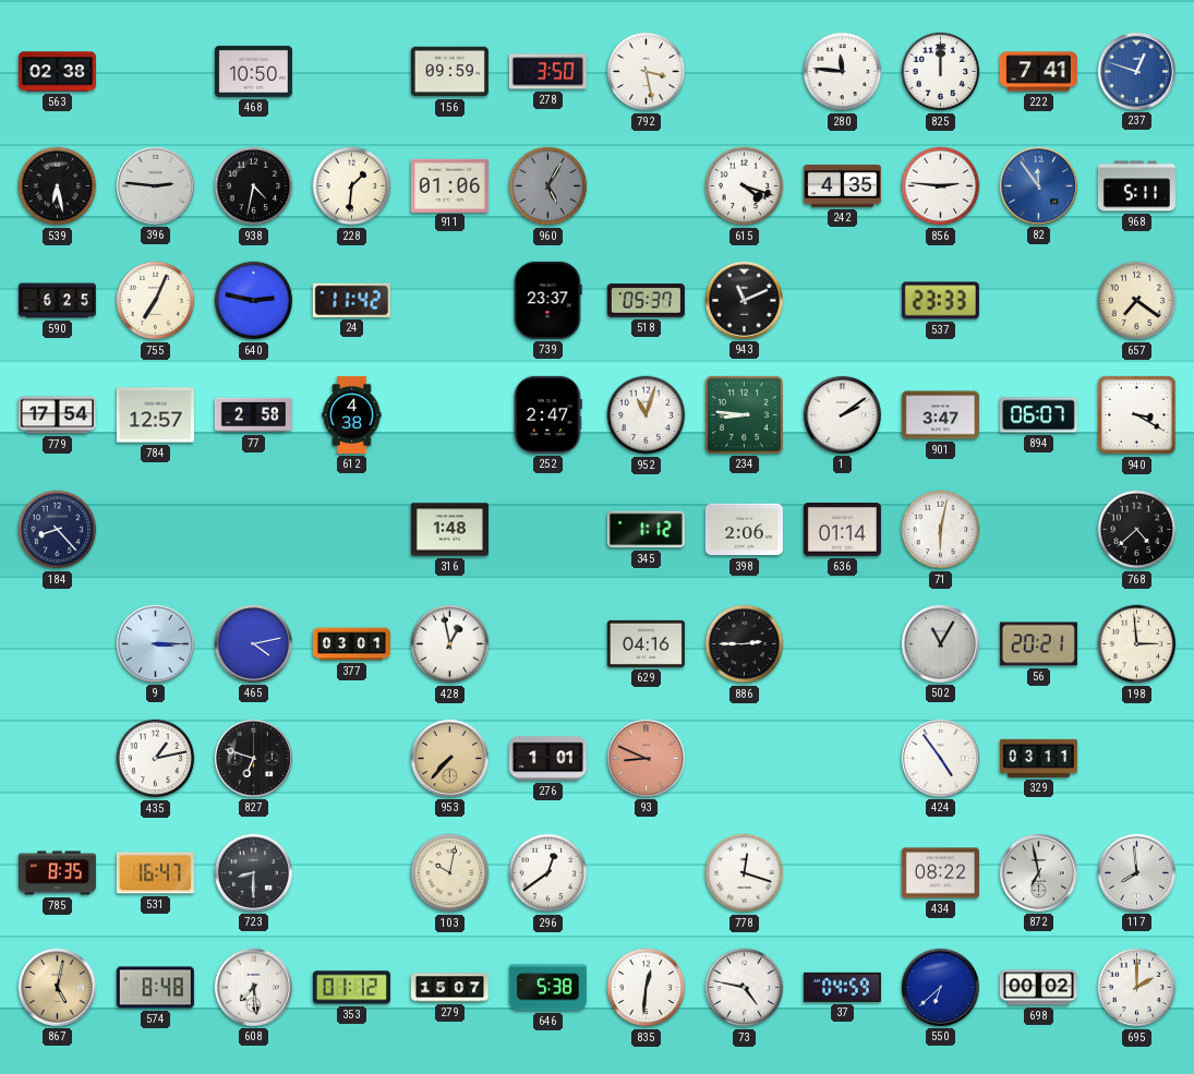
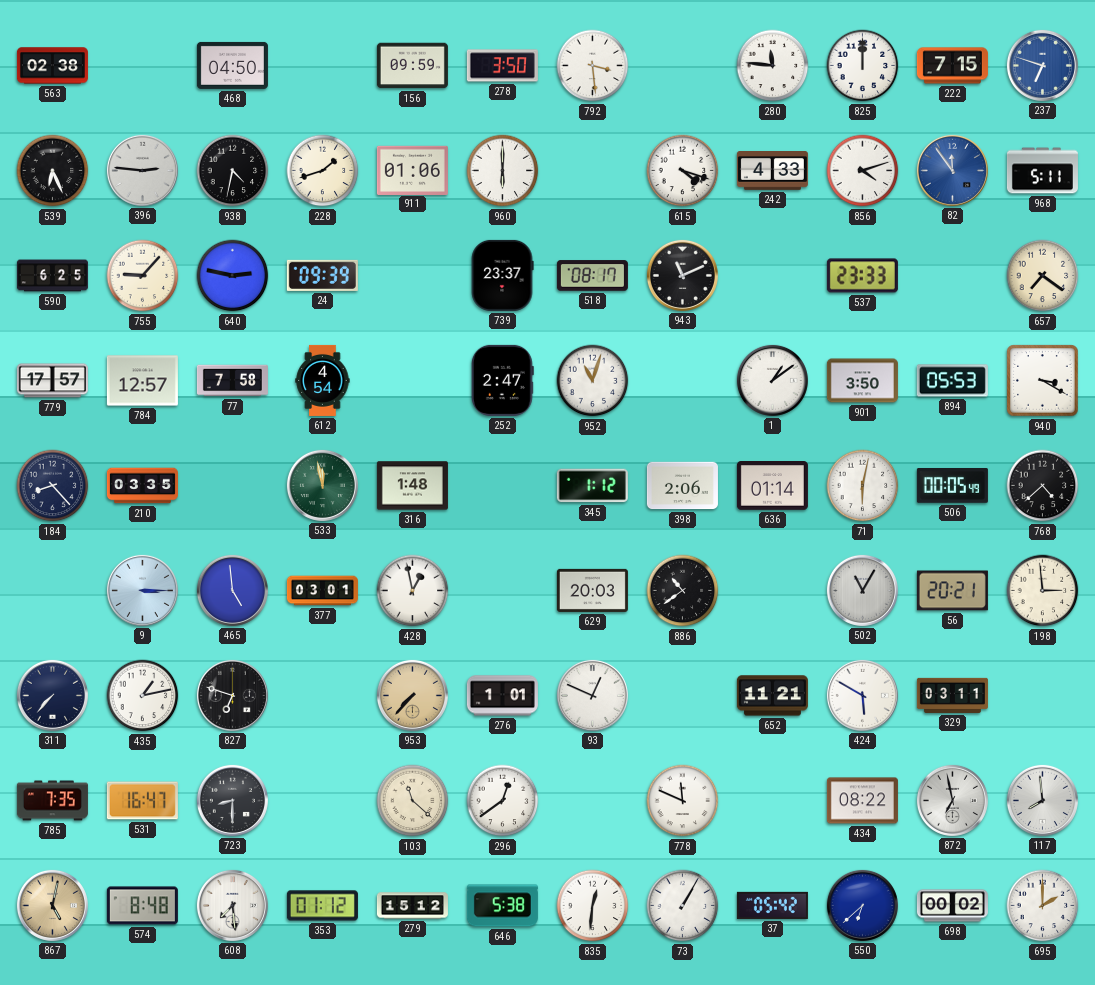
468: 10:50 -> 04:50
792: 3:28 -> 3:29
222: 7:41 -> 7:15
237: 12:48 -> 6:48
539: 6:28 -> 6:26
228: 1:31 -> 1:42
960: 5:05 -> 6:00
960 dial: grey -> white
242: 4:35 -> 4:33
856: 2:46 -> 4:12
755: 7:04 -> 9:07
24: 11:42 -> 09:39
518: 05:37 -> 08:17
779: 17:54 -> 17:57
77: 2:58 -> 7:58
612: 4:38 -> 4:54
234: 8:46 -> none
1: 2:09 -> 1:09
901: 3:47 -> 3:50
894: 06:07 -> 05:53
210: none -> 03:35
533: none -> 11:58
506: none -> 00:05
465: 4:13 -> 4:59
629: 04:16 -> 20:03
886: 2:45 -> 10:39
311: none -> 7:37
93: 8:49 -> 12:49
93 dial: salmon -> white
652: none -> 11:21
424: 4:54 -> 5:50
785: 8:35 -> 7:35
103: 10:02 -> 11:22
778: 12:18 -> 11:49
279: 15:07 -> 15:12
73: 4:47 -> 1:05
37: 04:59 -> 05:42
